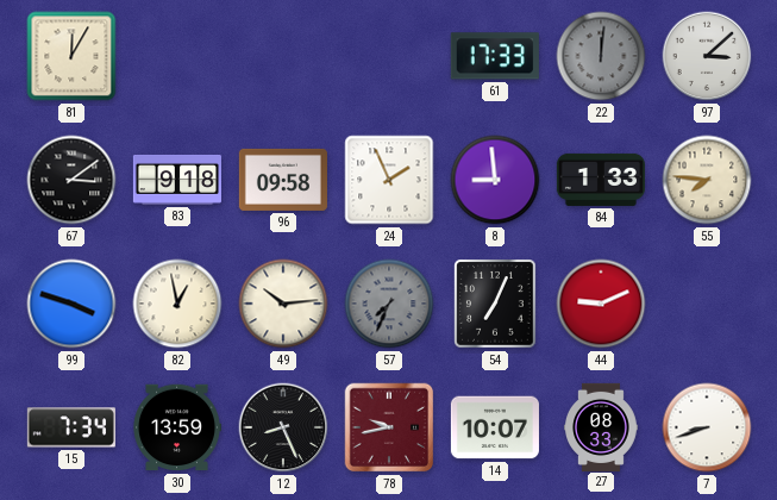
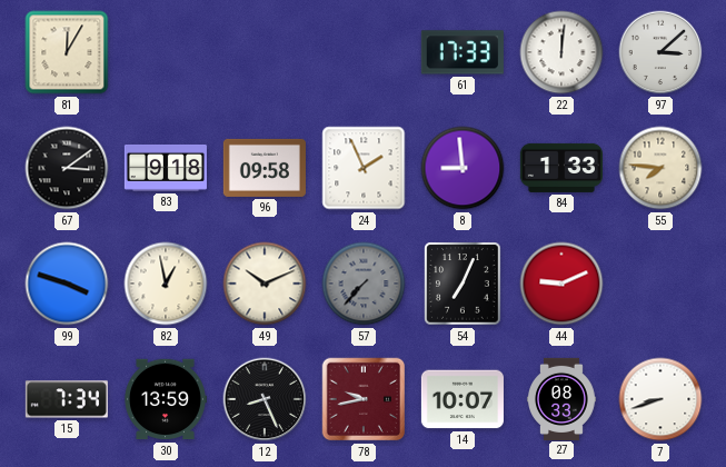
22 dial: grey -> white
49: 10:14 -> 10:11
57: 7:34 -> 7:37
